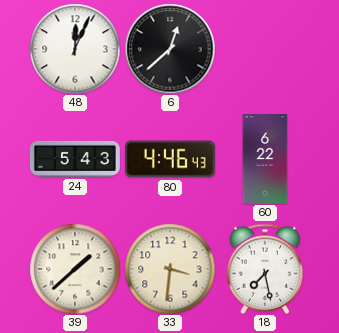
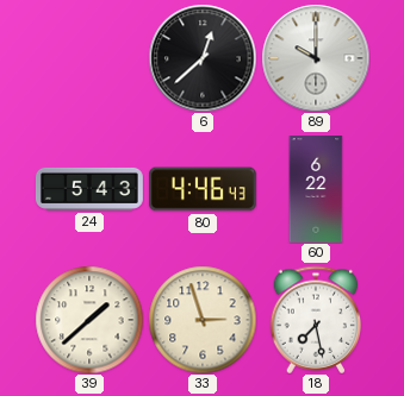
48: 12:04 -> none
89: none -> 10:00
33: 3:31 -> 2:57
